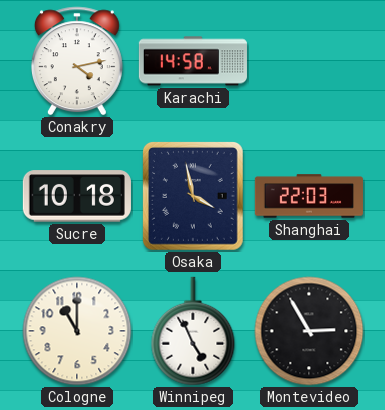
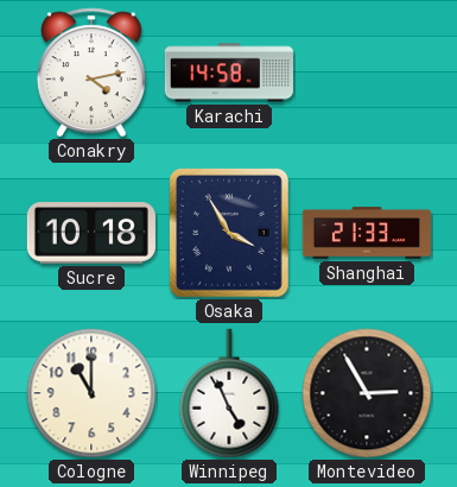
Osaka: 3:58 -> 3:55
Shanghai: 22:03 -> 21:33
